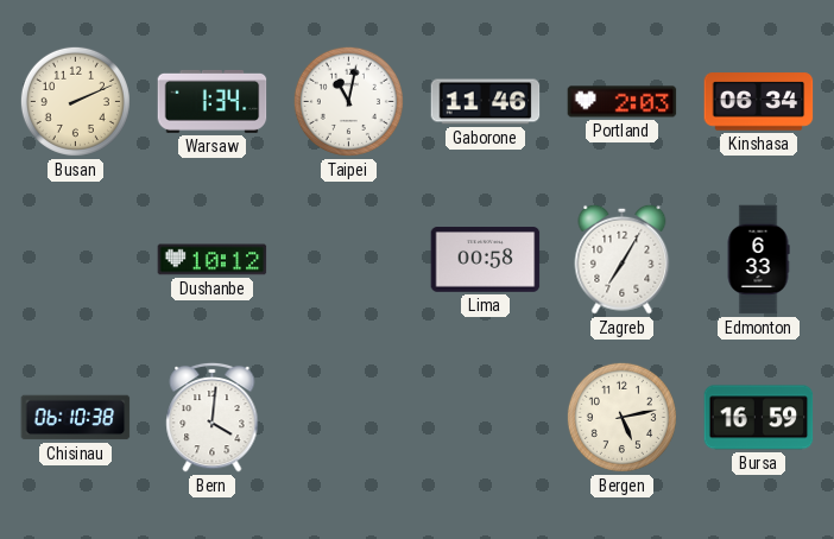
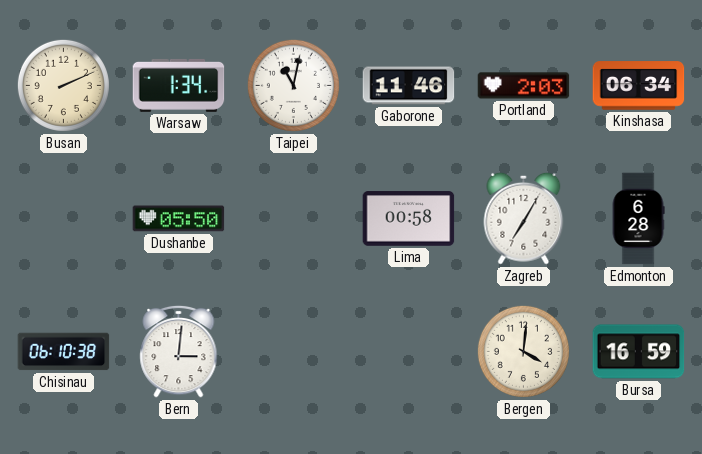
Dushanbe: 10:12 -> 05:50
Edmonton: 6:33 -> 6:28
Bern: 4:01 -> 3:01
Bergen: 5:13 -> 4:01
